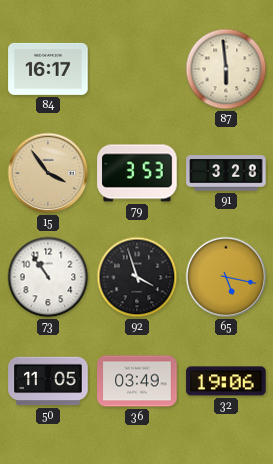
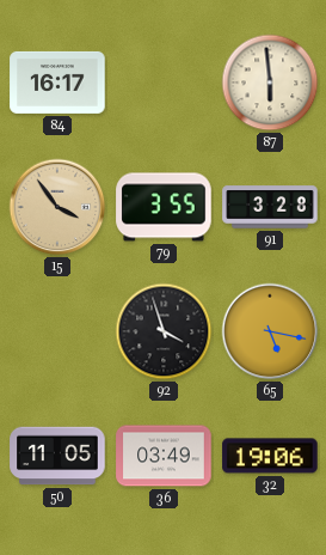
79: 3:53 -> 3:55
73: 10:54 -> none
